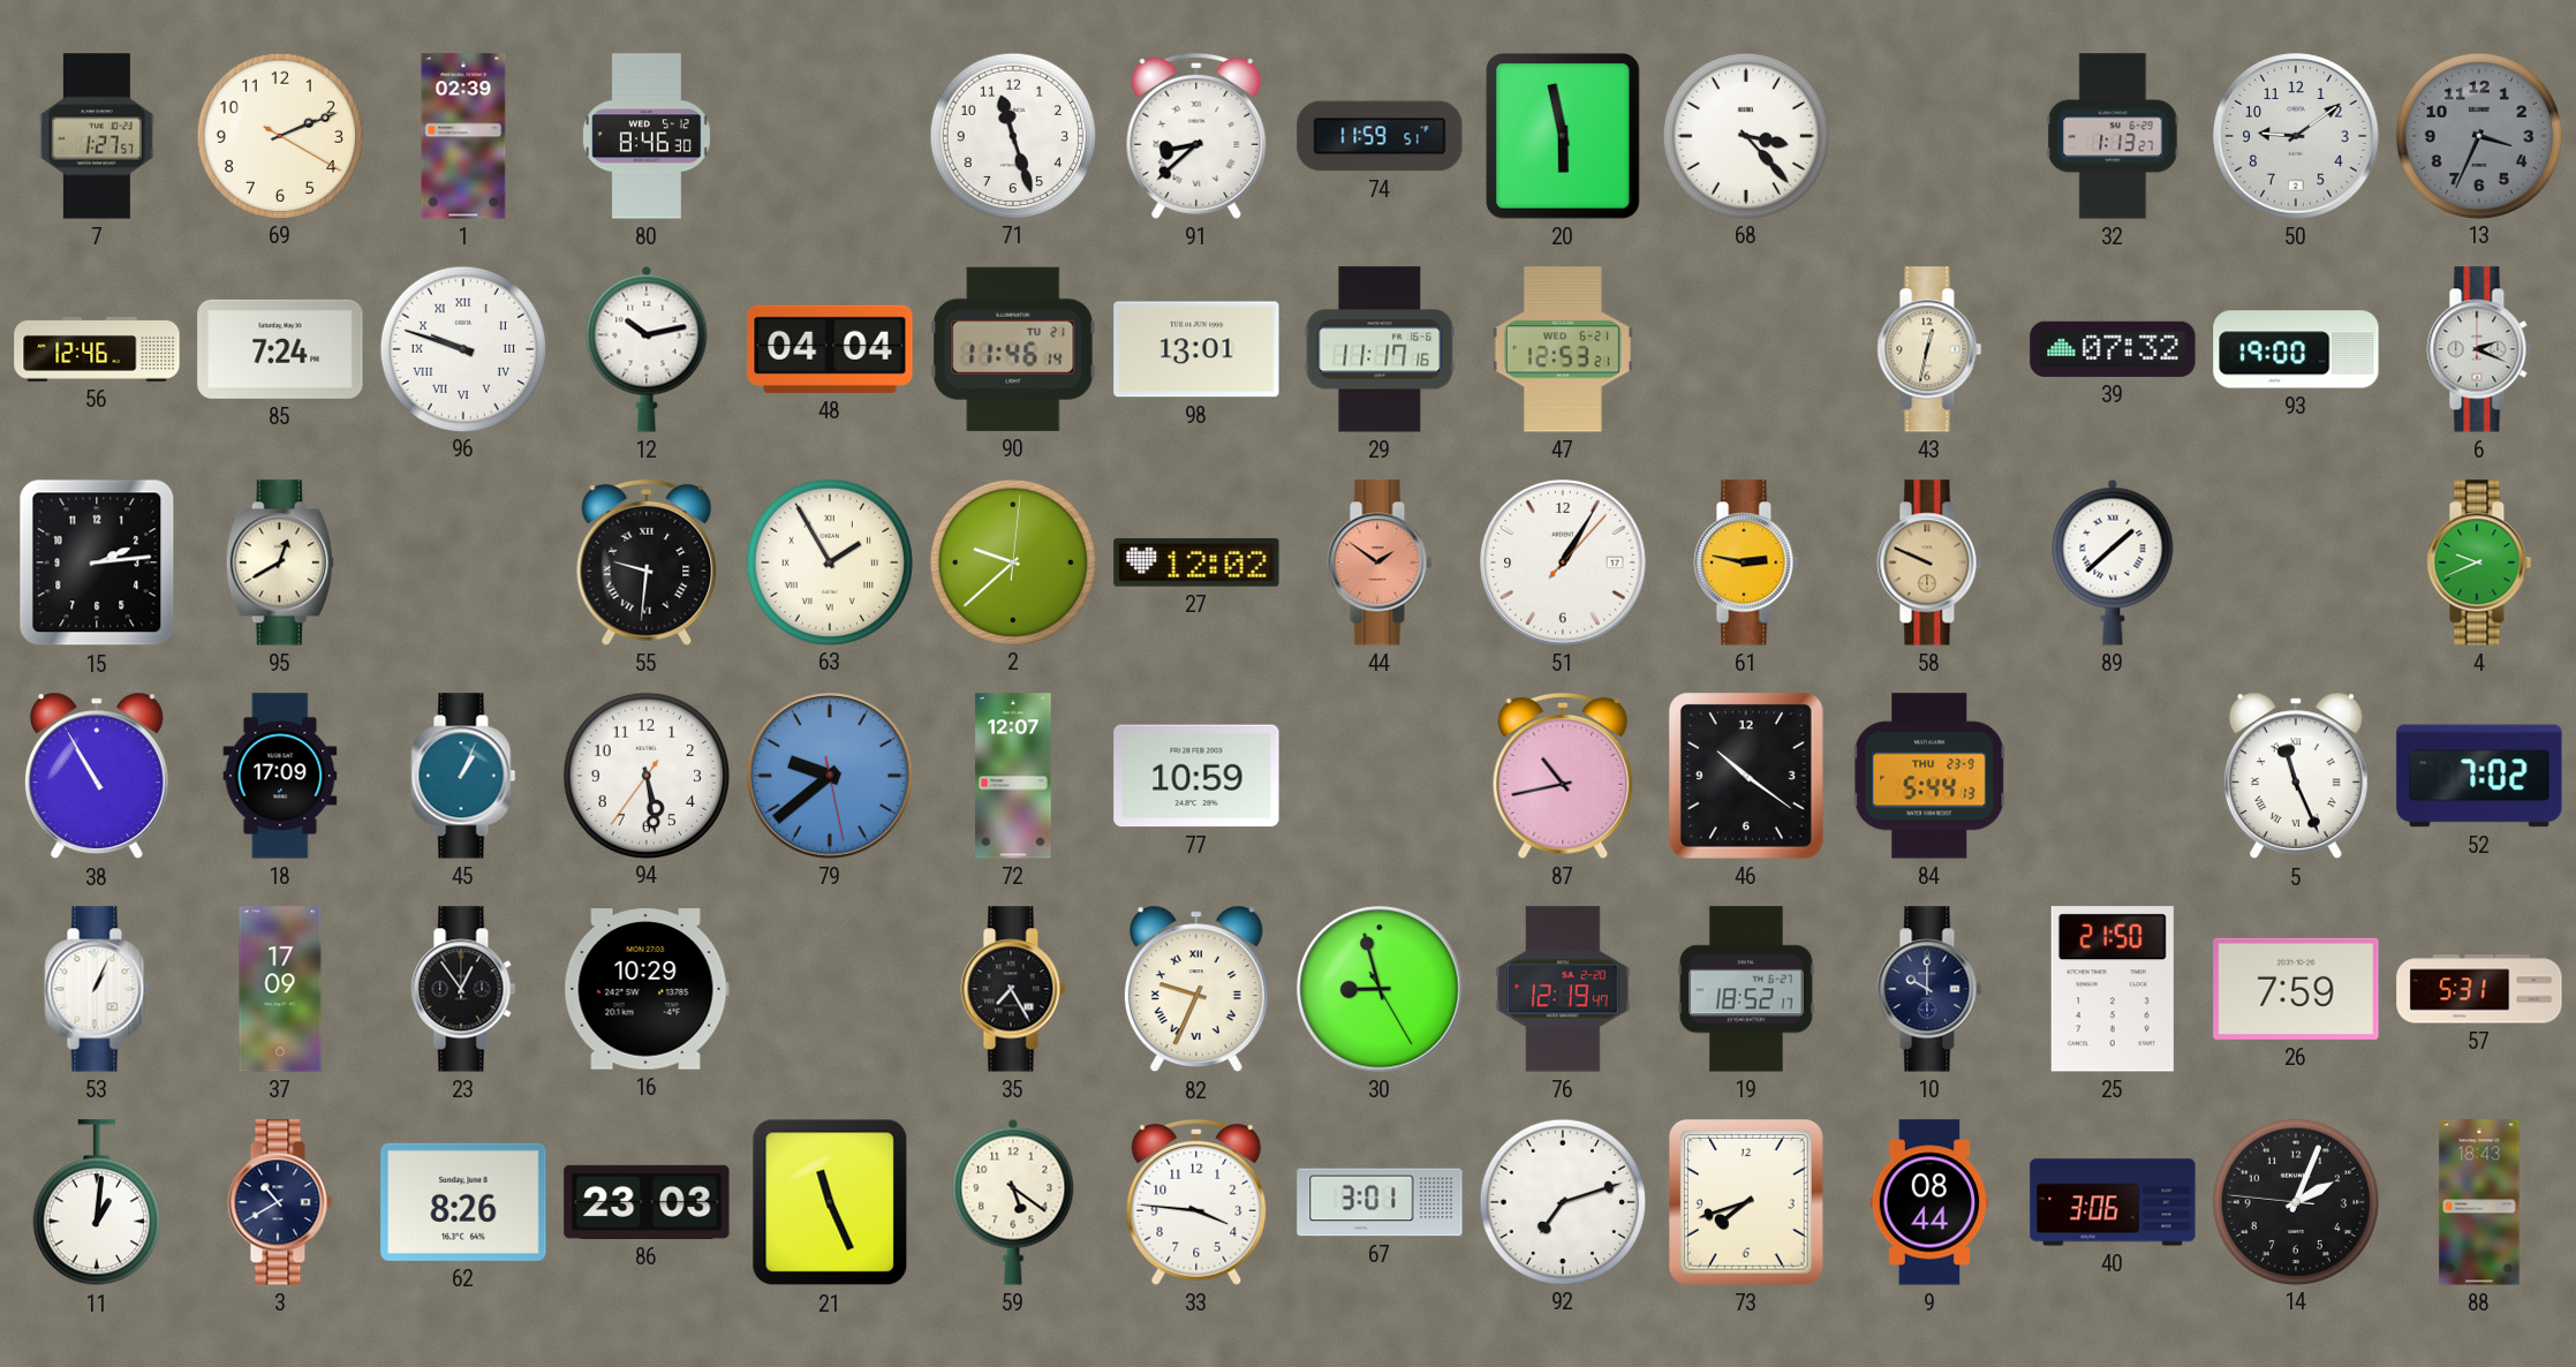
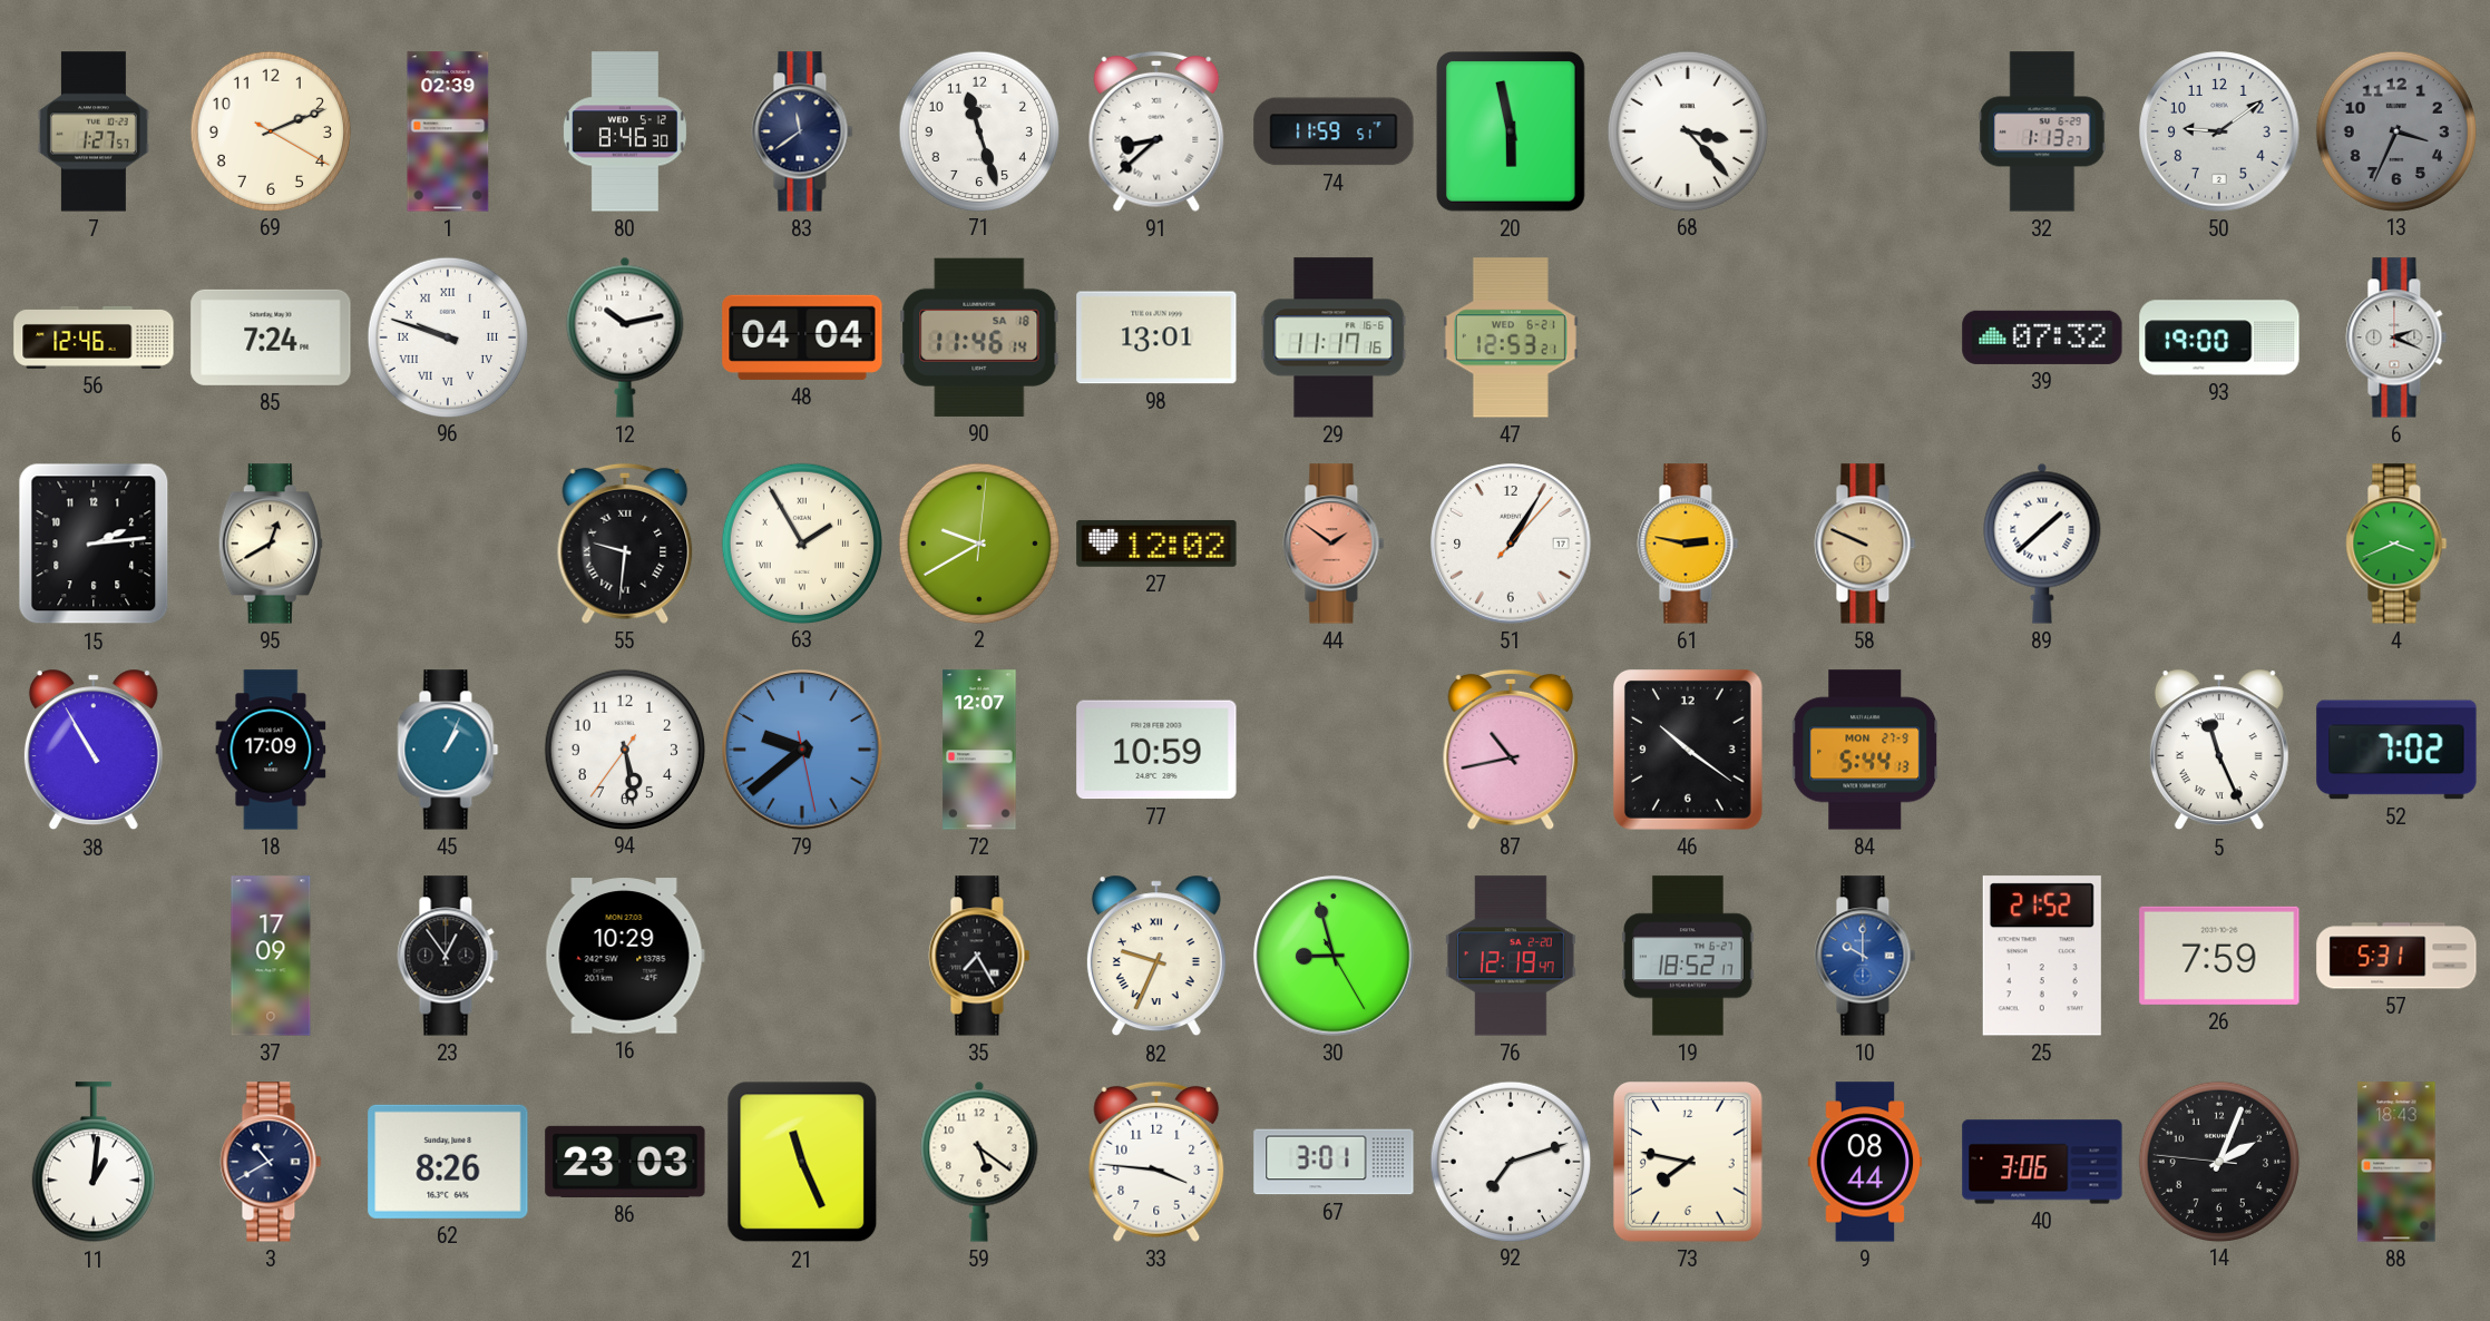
83: none -> 11:39
90 date: TU 21 -> SA 18
43: 12:32 -> none
2: 9:38 -> 9:40
4: 9:41 -> 3:41
84 date: THU 23-9 -> MON 27-9
53: 1:04 -> none
10 dial: navy -> blue
25: 21:50 -> 21:52
73: 7:42 -> 7:47
